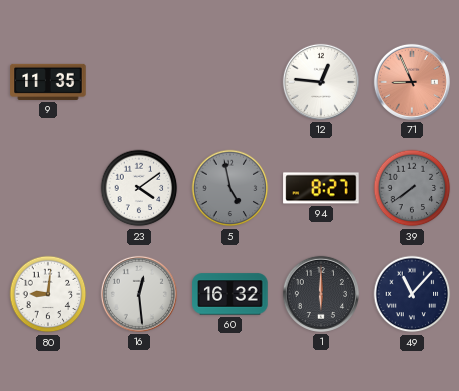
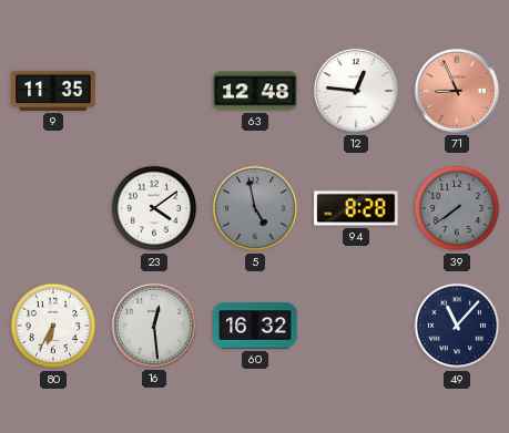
63: none -> 12:48
94: 8:27 -> 8:28
80: 9:01 -> 6:35
1: 6:00 -> none
